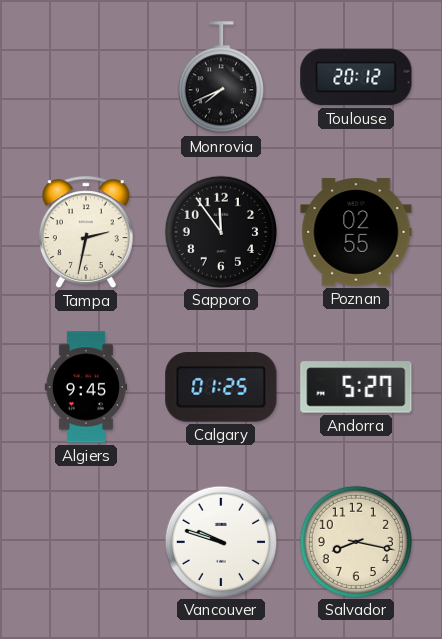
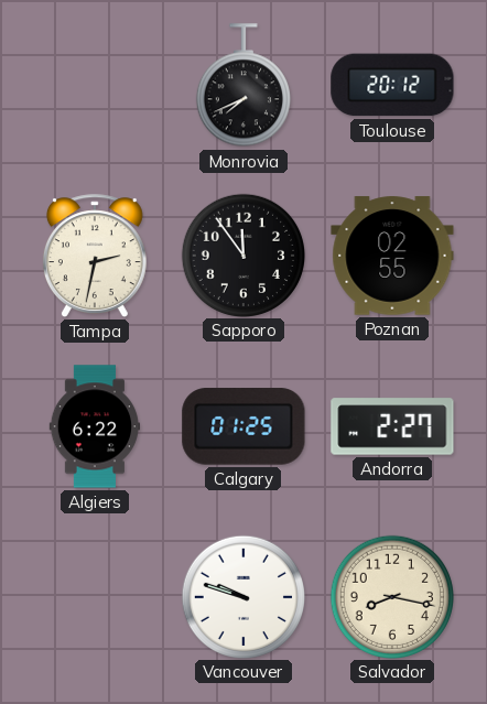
Algiers: 9:45 -> 6:22
Andorra: 5:27 -> 2:27
